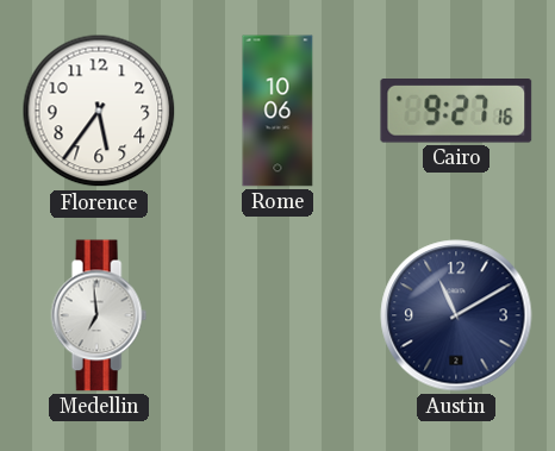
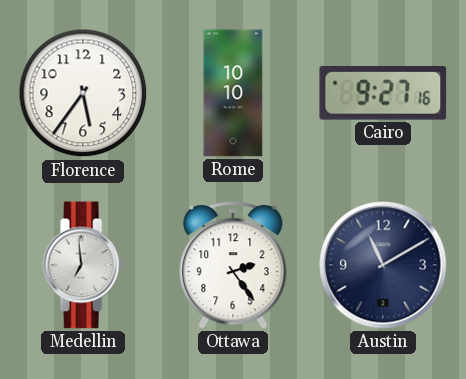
Rome: 10:06 -> 10:10
Ottawa: none -> 2:24
